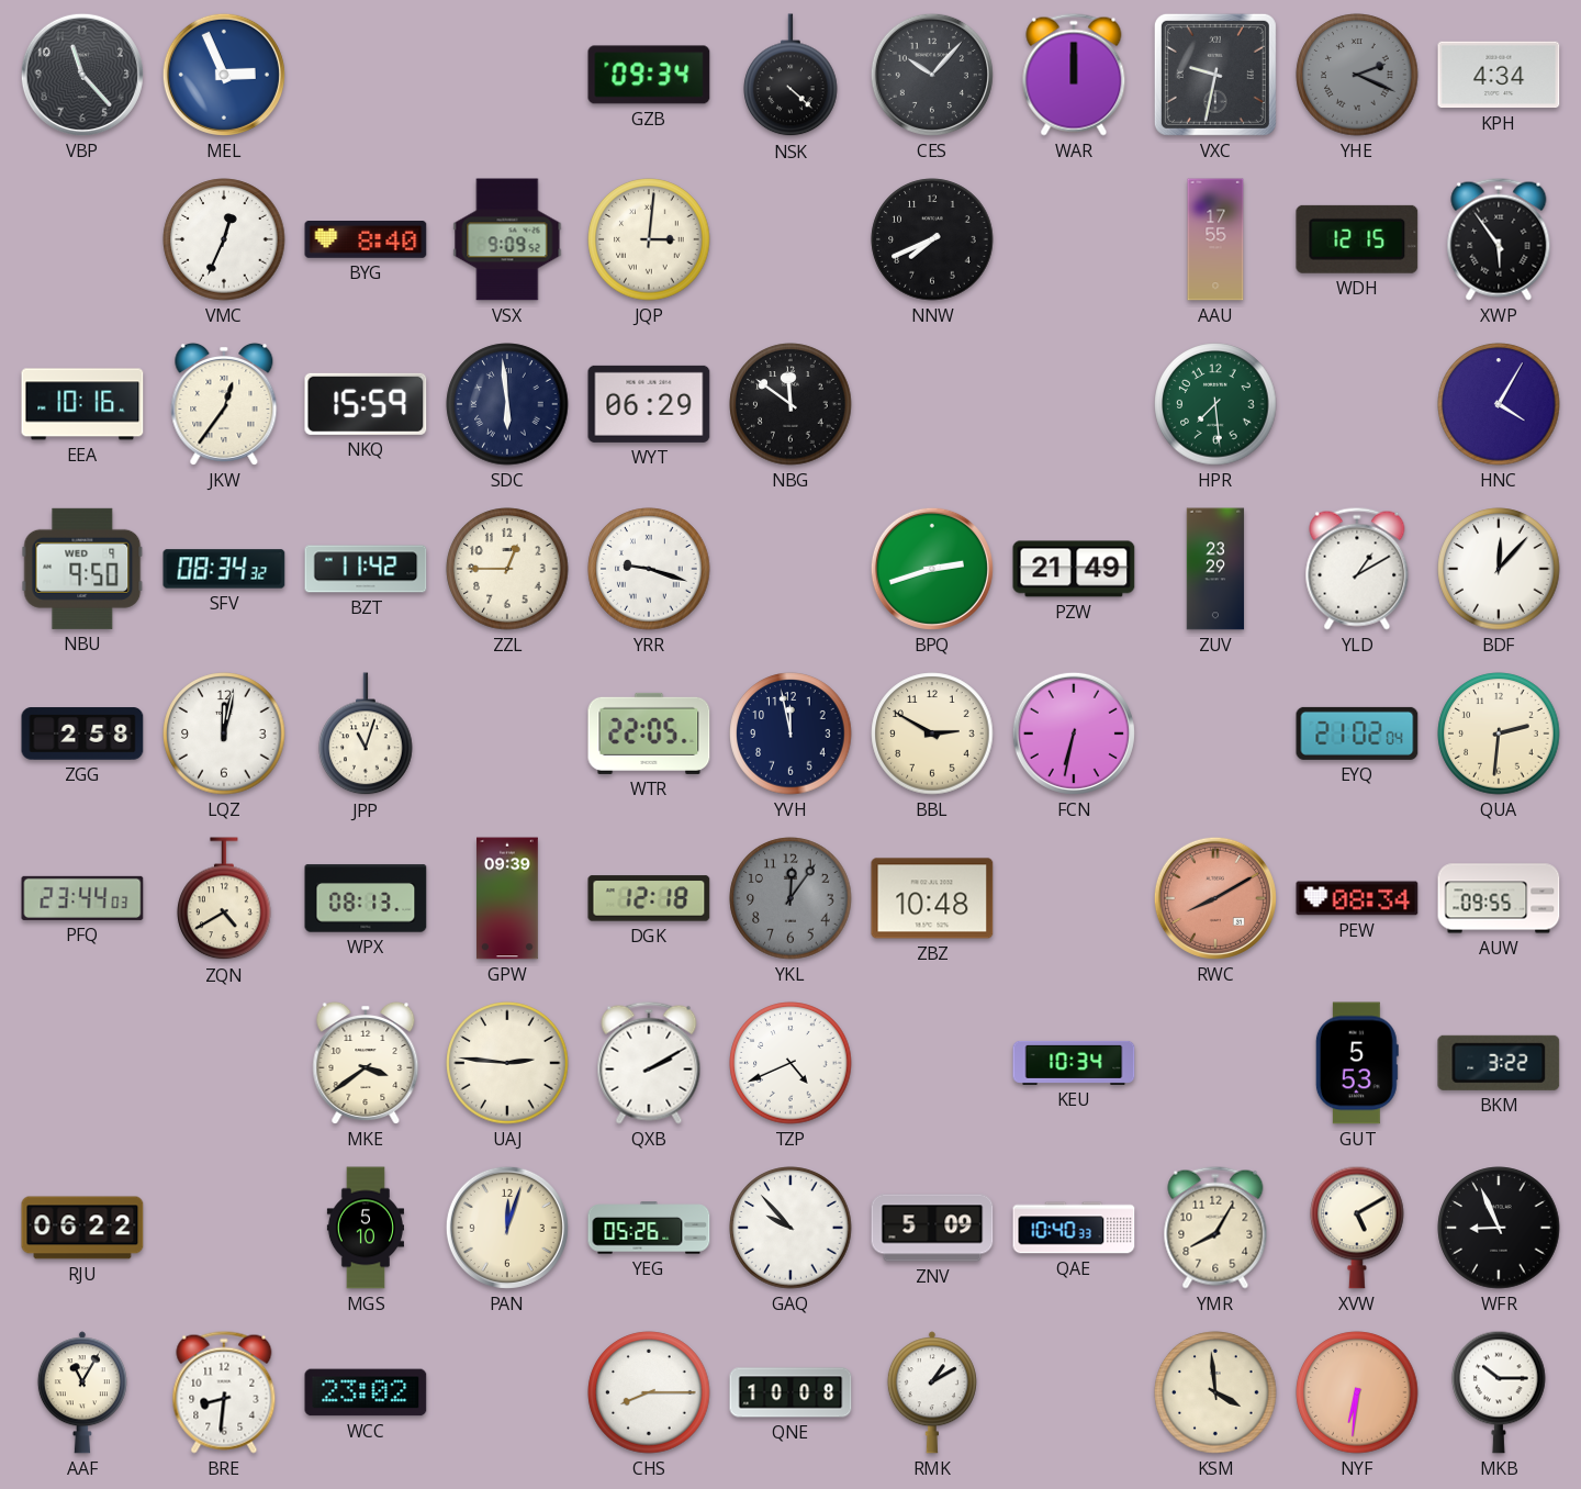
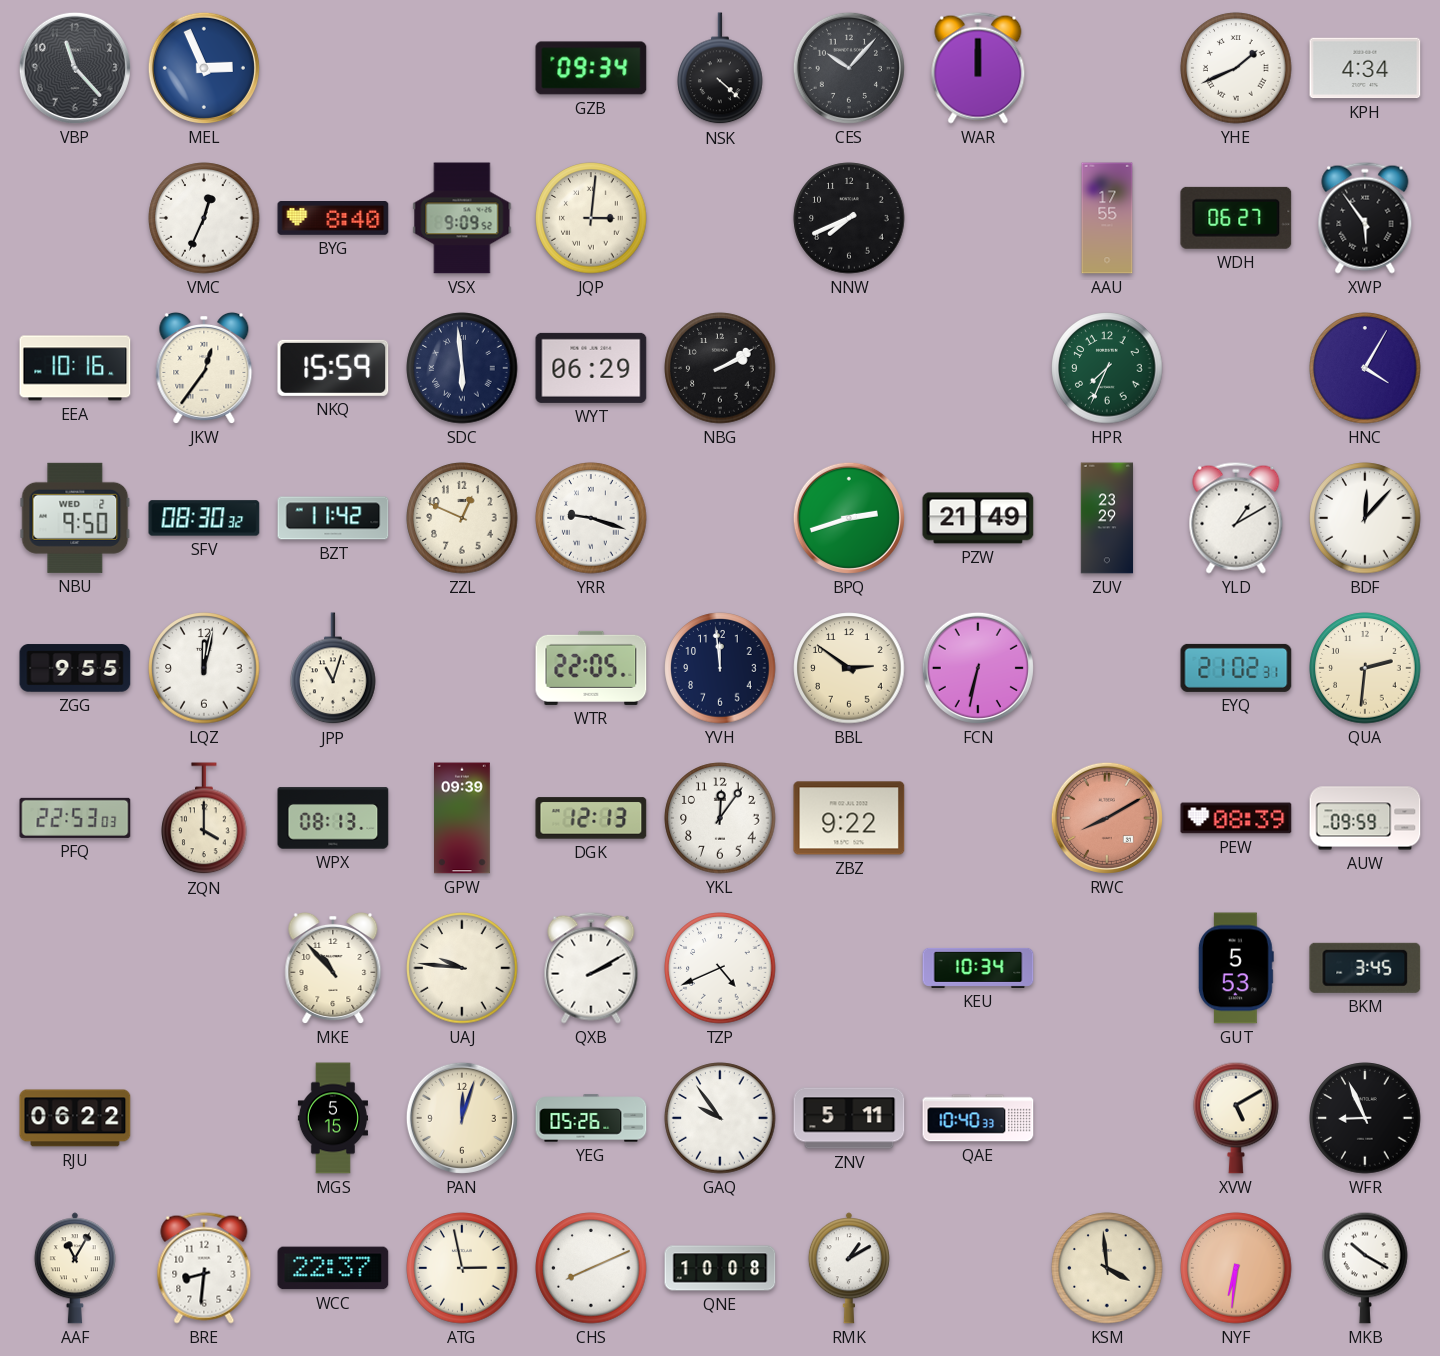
VXC: 9:32 -> none
YHE: 2:19 -> 1:41
YHE dial: grey -> white
WDH: 12:15 -> 06:27
NBG: 11:51 -> 2:10
HPR: 7:29 -> 7:34
NBU date: WED 9 -> WED 2
SFV: 08:34 -> 08:30
ZZL: 12:45 -> 12:49
ZGG: 2:58 -> 9:55
YVH: 11:58 -> 11:59
BBL: 2:50 -> 2:51
EYQ: 21:02:04 -> 21:02:31
PFQ: 23:44 -> 22:53
ZQN: 4:40 -> 4:00
DGK: 12:18 -> 12:13
YKL dial: grey -> white
ZBZ: 10:48 -> 9:22
PEW: 08:34 -> 08:39
AUW: 09:55 -> 09:59
MKE: 3:39 -> 10:53
UAJ: 2:46 -> 9:46
BKM: 3:22 -> 3:45
MGS: 5:10 -> 5:15
GAQ: 9:53 -> 9:54
ZNV: 5:09 -> 5:11
YMR: 8:05 -> none
WCC: 23:02 -> 22:37
ATG: none -> 2:58
CHS: 8:15 -> 8:11
MKB: 10:15 -> 10:20
